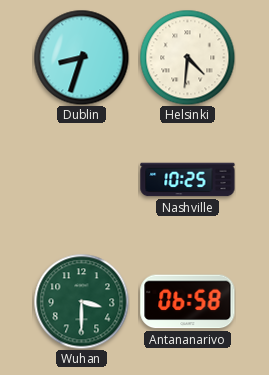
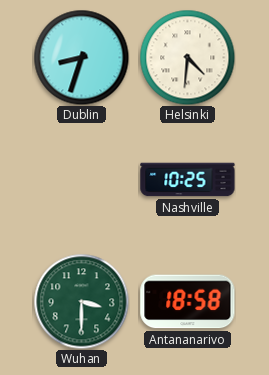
Antananarivo: 06:58 -> 18:58
